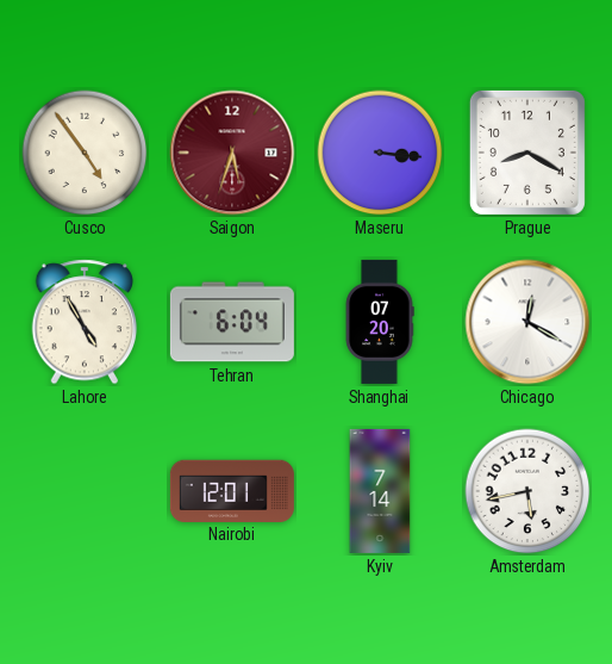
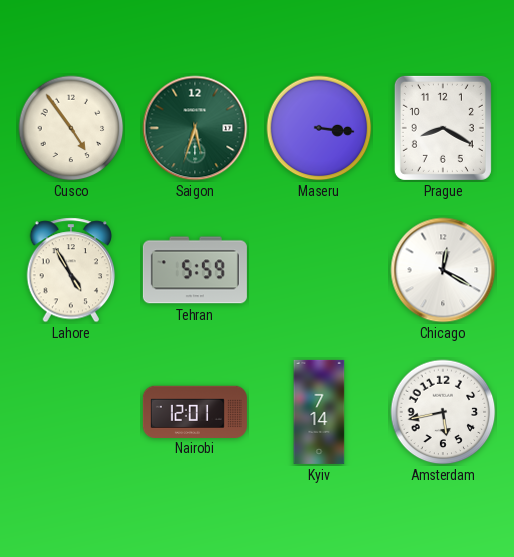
Saigon dial: burgundy -> green
Tehran: 6:04 -> 5:59
Shanghai: 07:20 -> none
